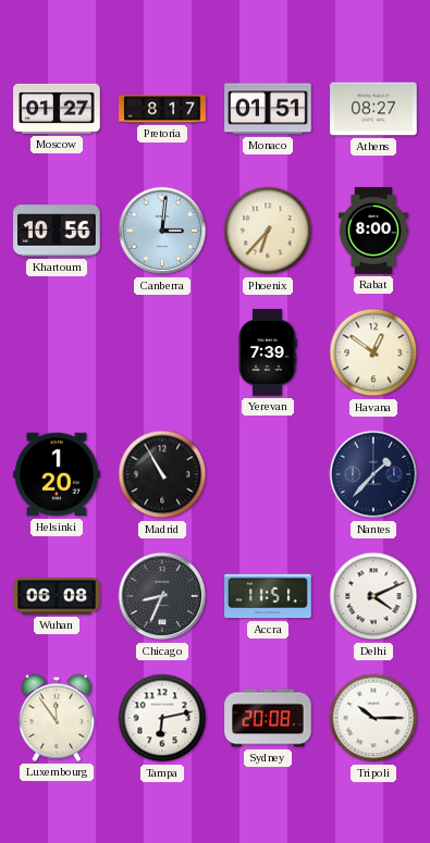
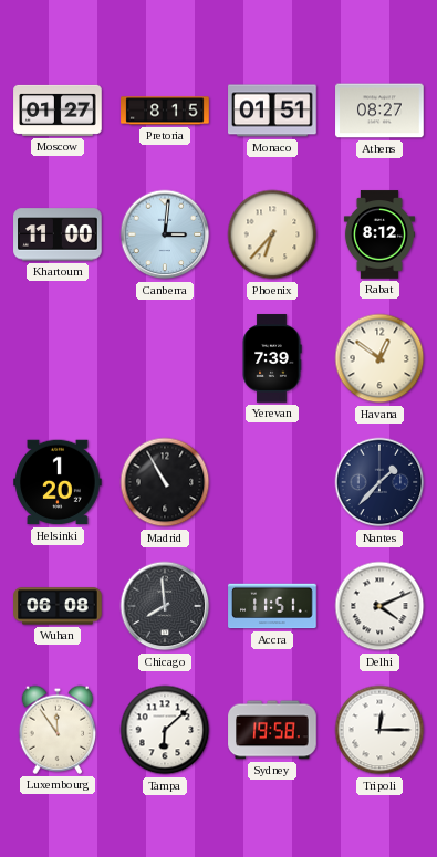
Pretoria: 8:17 -> 8:15
Khartoum: 10:56 -> 11:00
Rabat: 8:00 -> 8:12
Chicago: 8:34 -> 7:59
Tampa: 6:13 -> 6:08
Sydney: 20:08 -> 19:58
Tripoli: 10:15 -> 12:15
